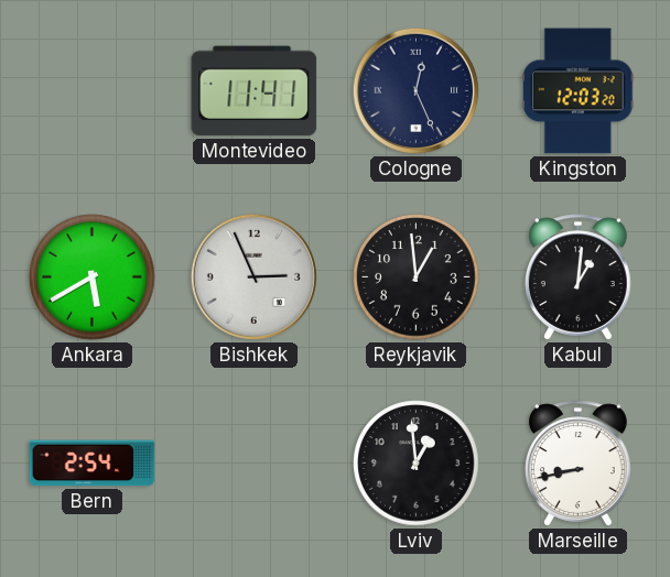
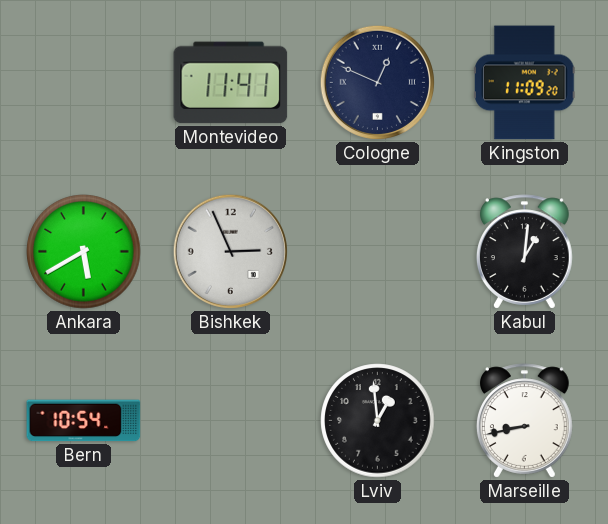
Cologne: 12:26 -> 12:49
Kingston: 12:03 -> 11:09
Reykjavik: 12:59 -> none
Bern: 2:54 -> 10:54
